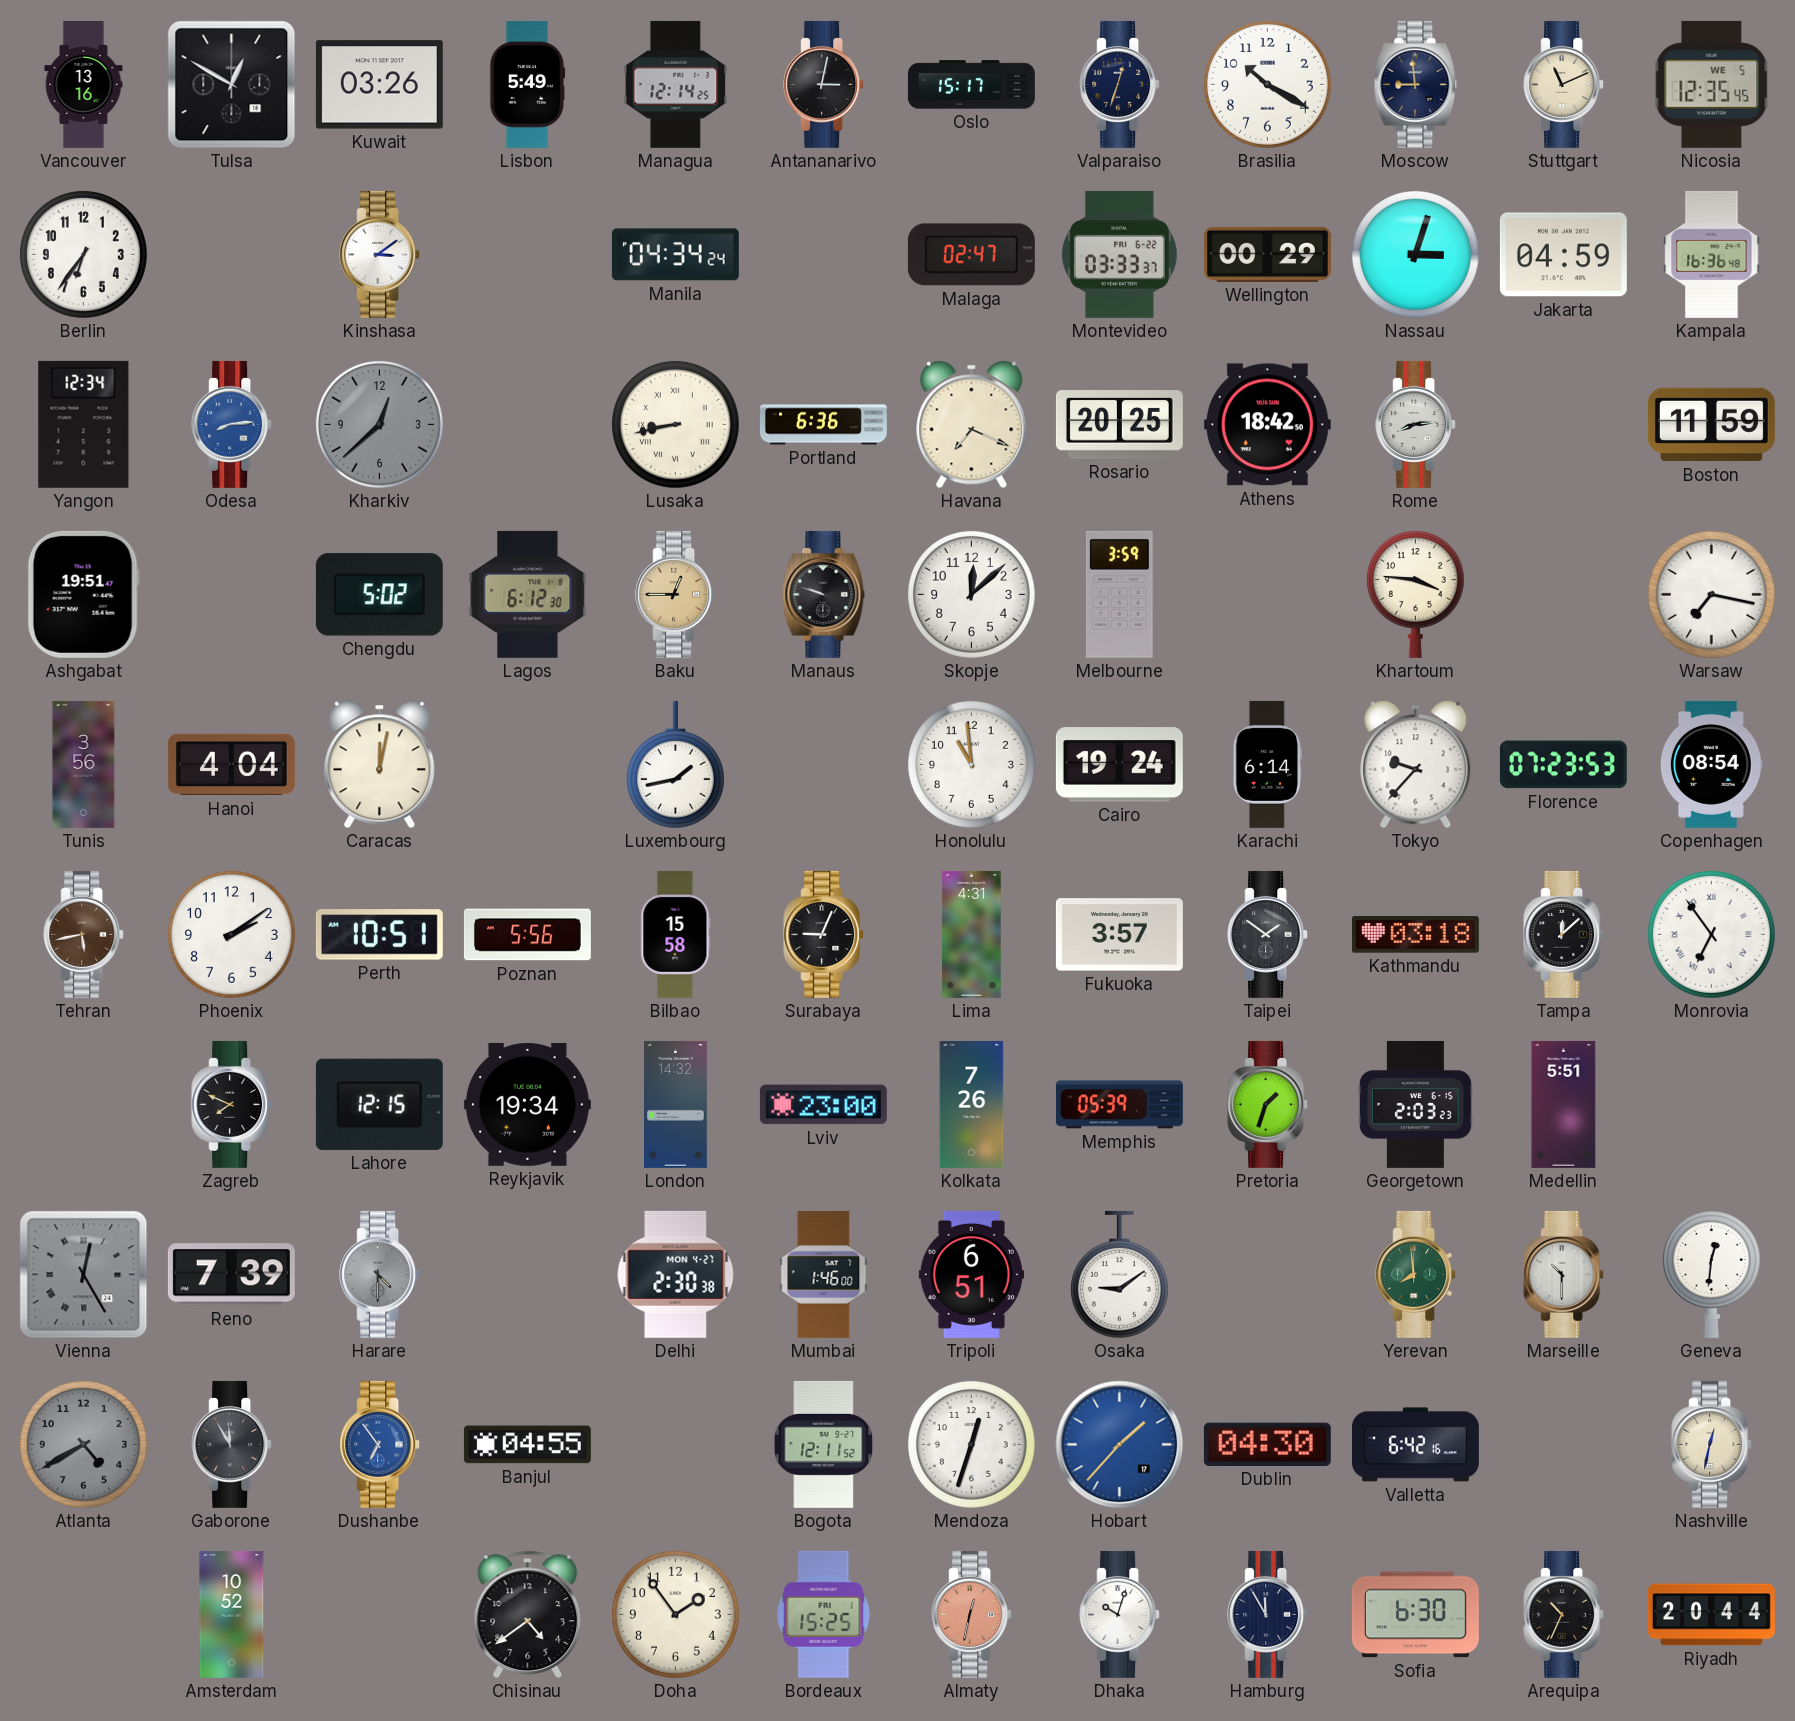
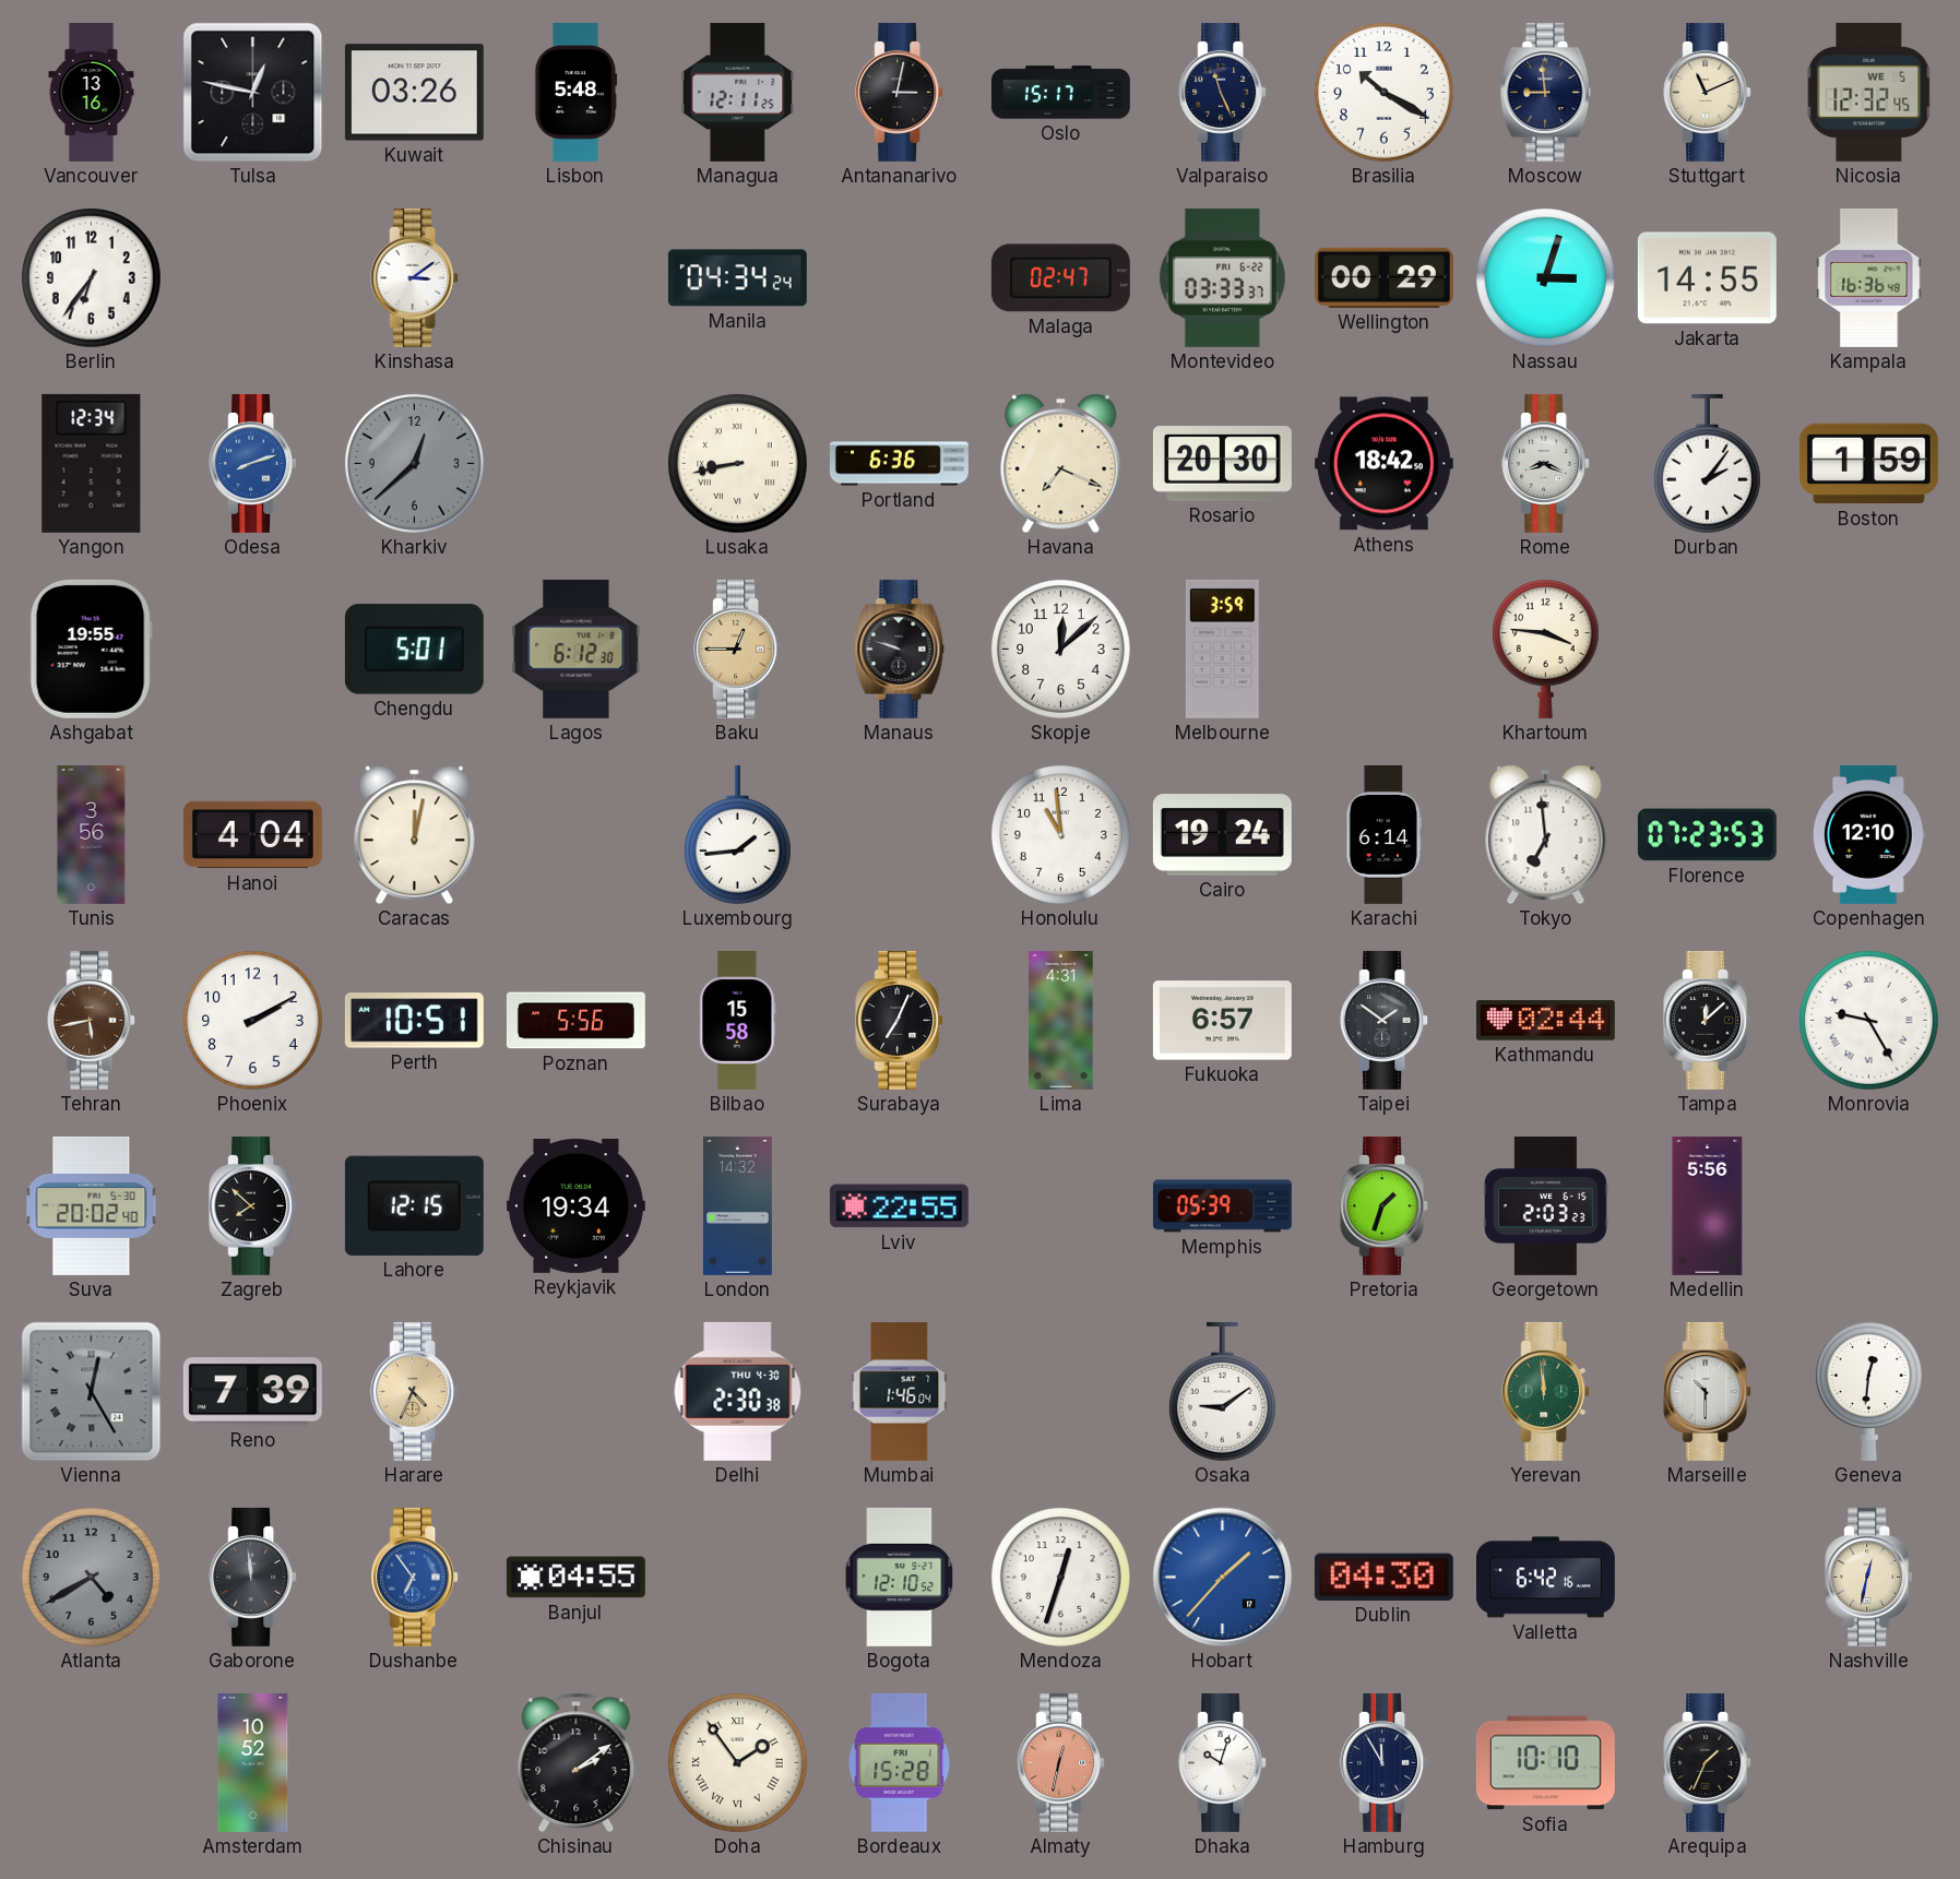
Tulsa: 12:50 -> 12:47
Lisbon: 5:49 -> 5:48
Managua: 12:14 -> 12:11
Valparaiso: 12:33 -> 11:26
Nicosia: 12:35 -> 12:32
Jakarta: 04:59 -> 14:55
Odesa: 8:14 -> 8:12
Rosario: 20:25 -> 20:30
Rome: 8:14 -> 8:19
Durban: none -> 2:06
Boston: 11:59 -> 1:59
Ashgabat: 19:51 -> 19:55
Chengdu: 5:02 -> 5:01
Warsaw: 7:17 -> none
Luxembourg: 1:43 -> 1:44
Tokyo: 9:37 -> 6:59
Copenhagen: 08:54 -> 12:10
Phoenix: 2:09 -> 2:10
Surabaya: 9:04 -> 7:04
Fukuoka: 3:57 -> 6:57
Kathmandu: 03:18 -> 02:44
Monrovia: 6:54 -> 9:25
Suva: none -> 20:02
Zagreb: 7:49 -> 7:52
Lviv: 23:00 -> 22:55
Kolkata: 7:26 -> none
Medellin: 5:51 -> 5:56
Harare: 4:30 -> 4:34
Harare dial: grey -> champagne
Delhi date: MON 4-27 -> THU 4-30
Mumbai: 1:46:00 -> 1:46:04
Tripoli: 6:51 -> none
Yerevan: 7:59 -> 11:59
Gaborone: 11:55 -> 11:59
Bogota: 12:11 -> 12:10
Chisinau: 4:39 -> 2:09
Doha numerals: Arabic -> Roman
Bordeaux: 15:25 -> 15:28
Sofia: 6:30 -> 10:10
Arequipa: 10:34 -> 1:34
Riyadh: 20:44 -> none
